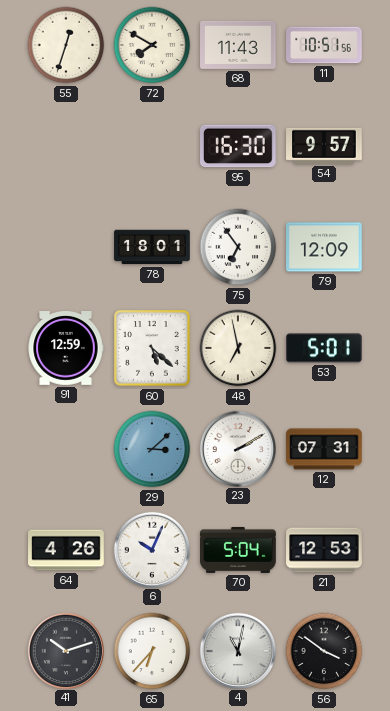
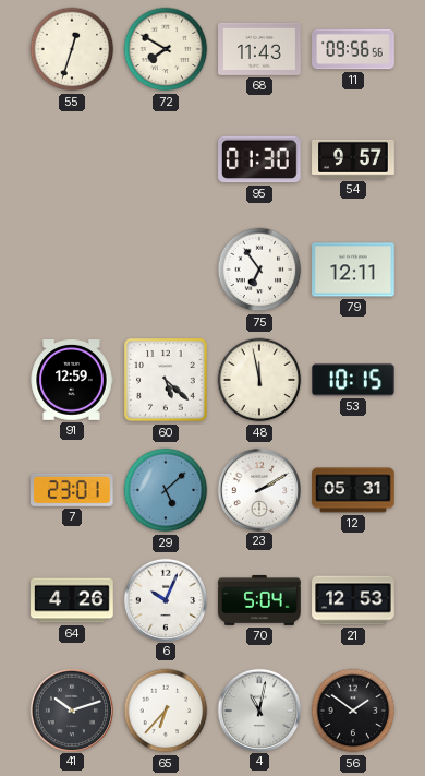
11: 10:51 -> 09:56
95: 16:30 -> 01:30
78: 18:01 -> none
79: 12:09 -> 12:11
48: 6:58 -> 11:58
53: 5:01 -> 10:15
7: none -> 23:01
29: 3:08 -> 5:08
12: 07:31 -> 05:31
56: 3:51 -> 1:51
